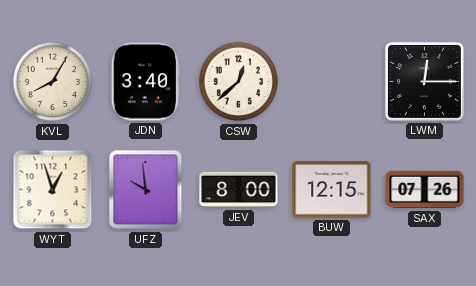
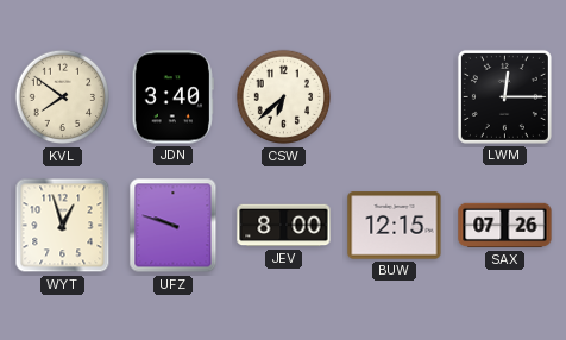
KVL: 8:05 -> 7:51
CSW: 12:38 -> 6:38
UFZ: 9:59 -> 9:48
